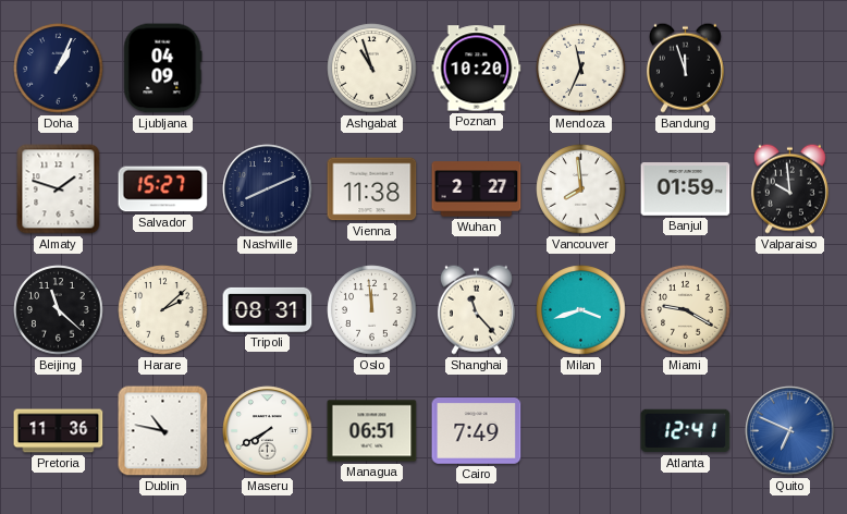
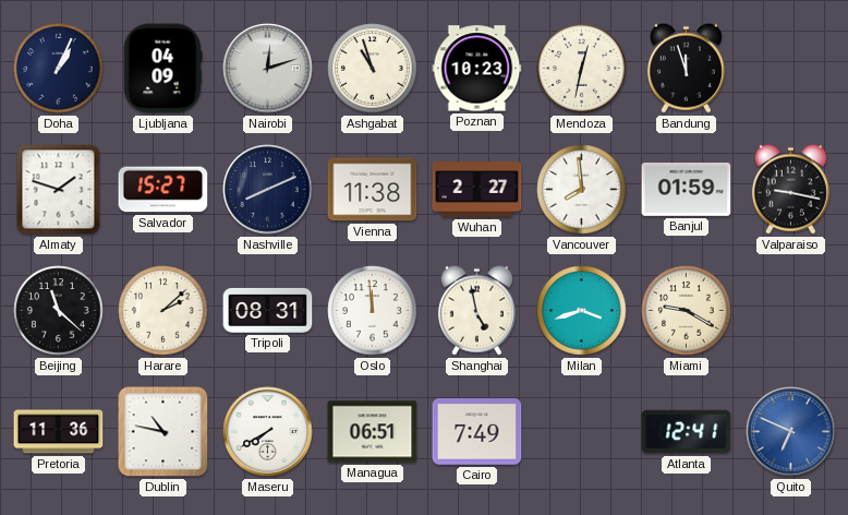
Nairobi: none -> 12:12
Poznan: 10:20 -> 10:23
Mendoza: 11:34 -> 12:32
Valparaiso: 9:59 -> 9:17
Shanghai: 11:23 -> 4:58
